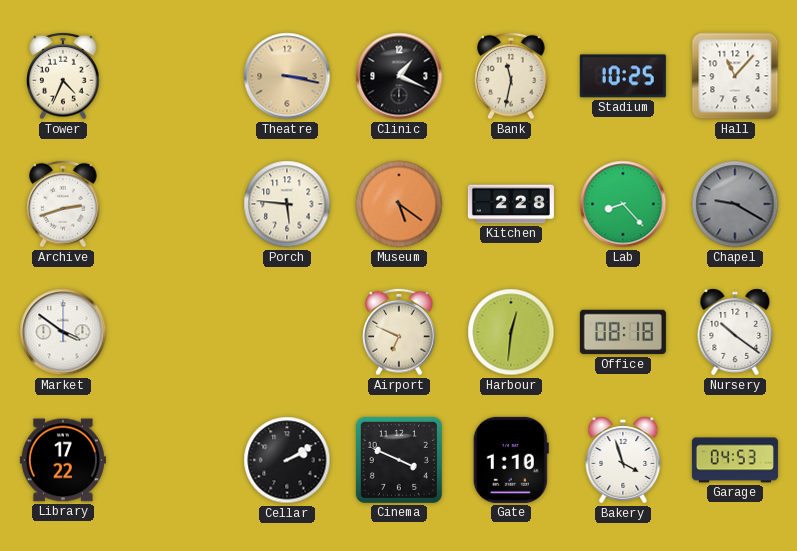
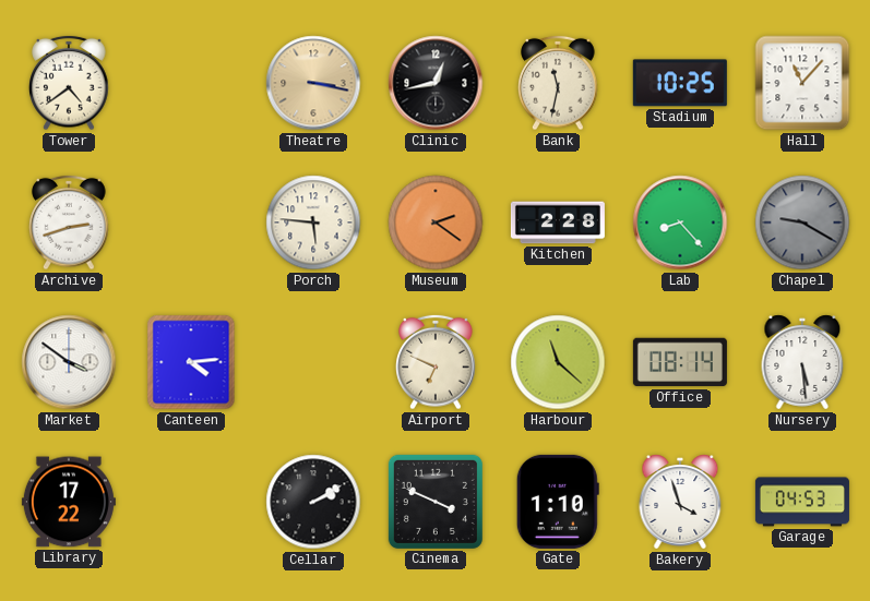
Tower: 4:34 -> 4:39
Clinic: 1:19 -> 12:43
Museum: 5:21 -> 2:21
Canteen: none -> 4:14
Harbour: 12:31 -> 11:22
Office: 08:18 -> 08:14
Nursery: 10:21 -> 5:29
